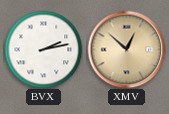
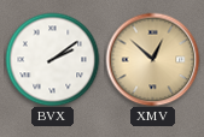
BVX: 2:13 -> 2:09
